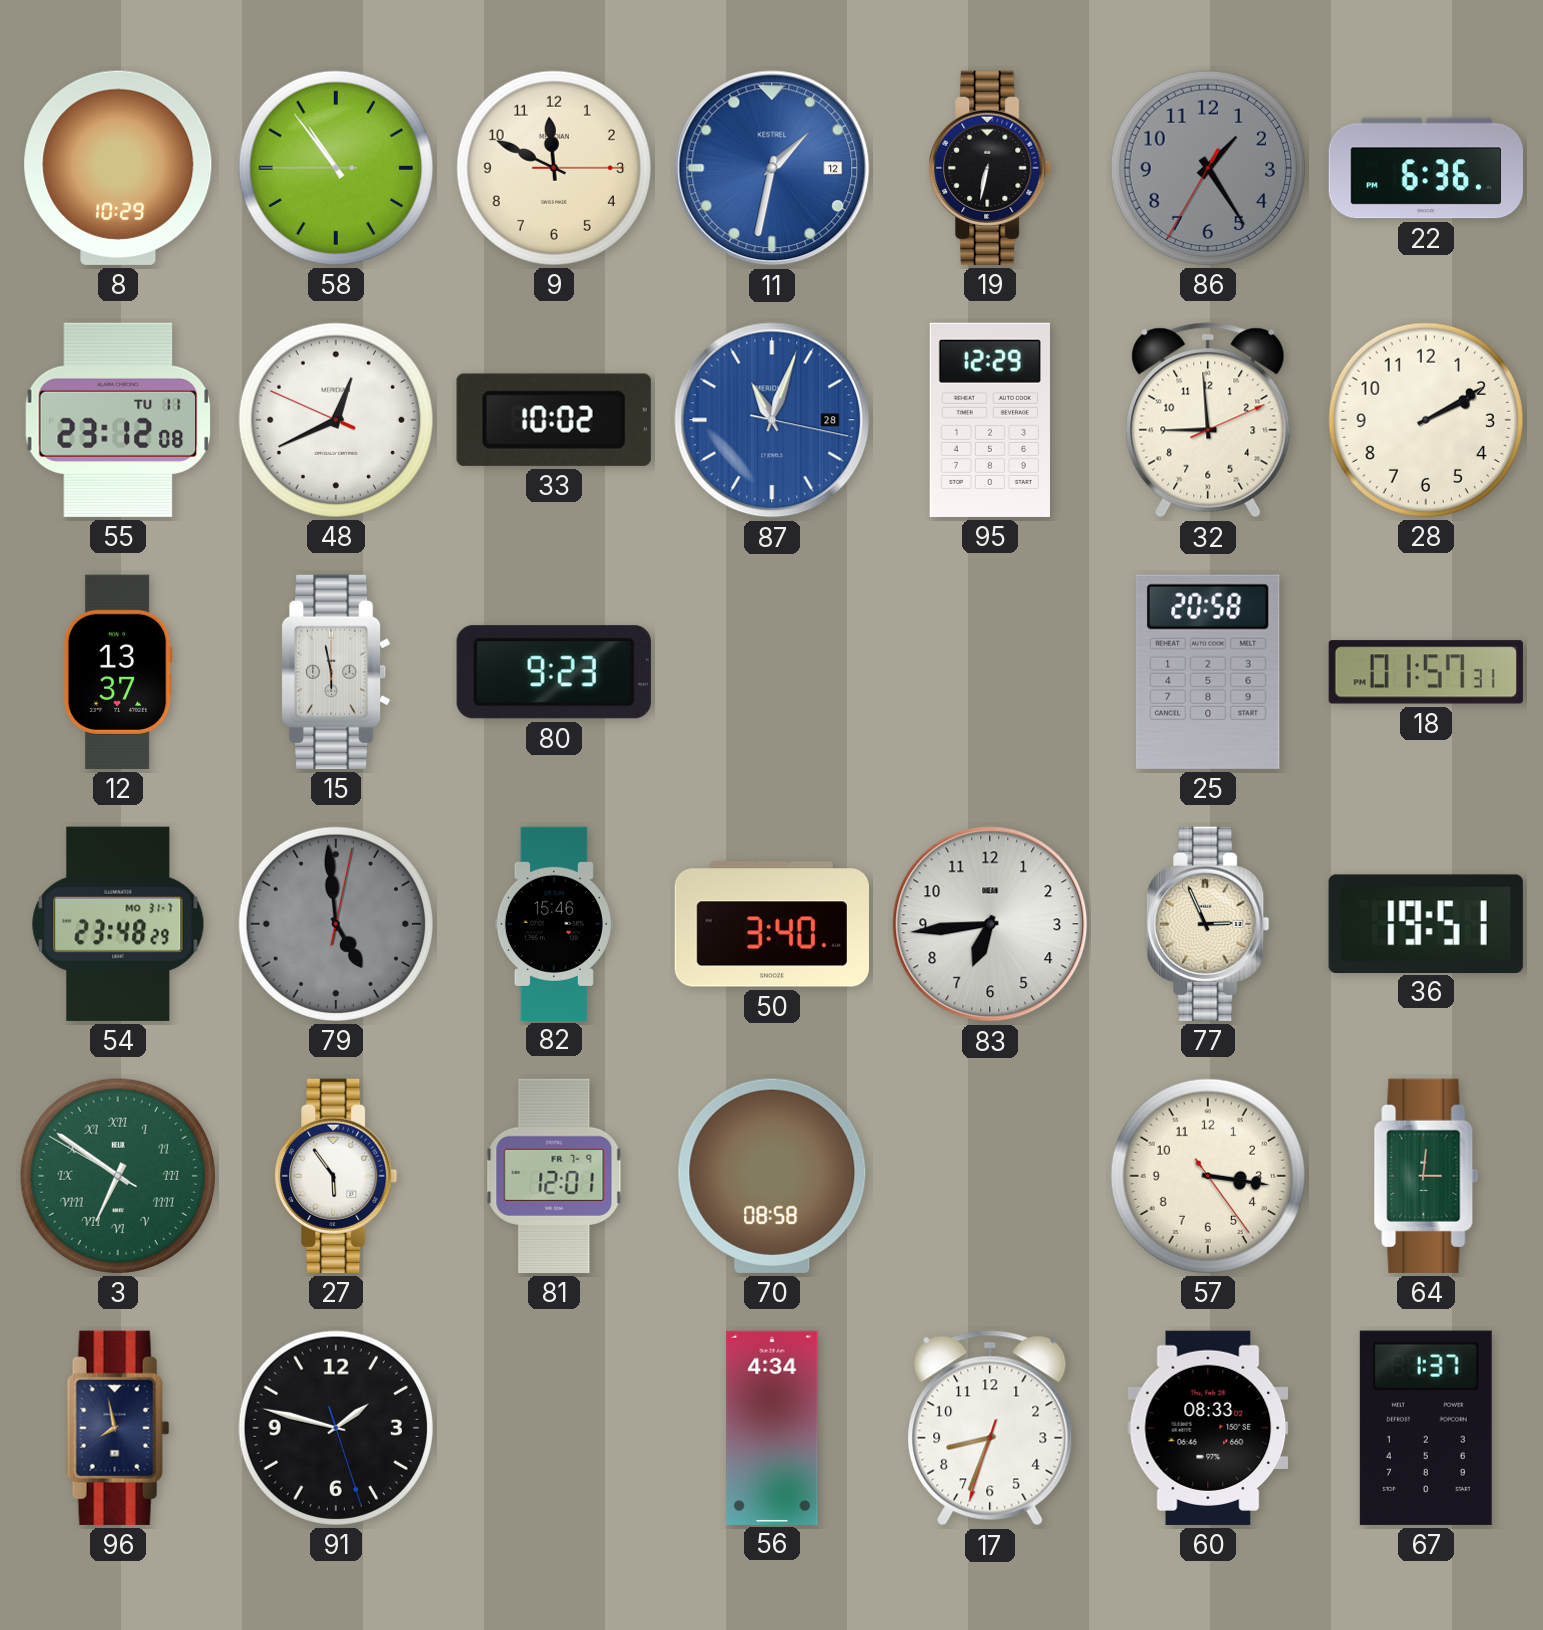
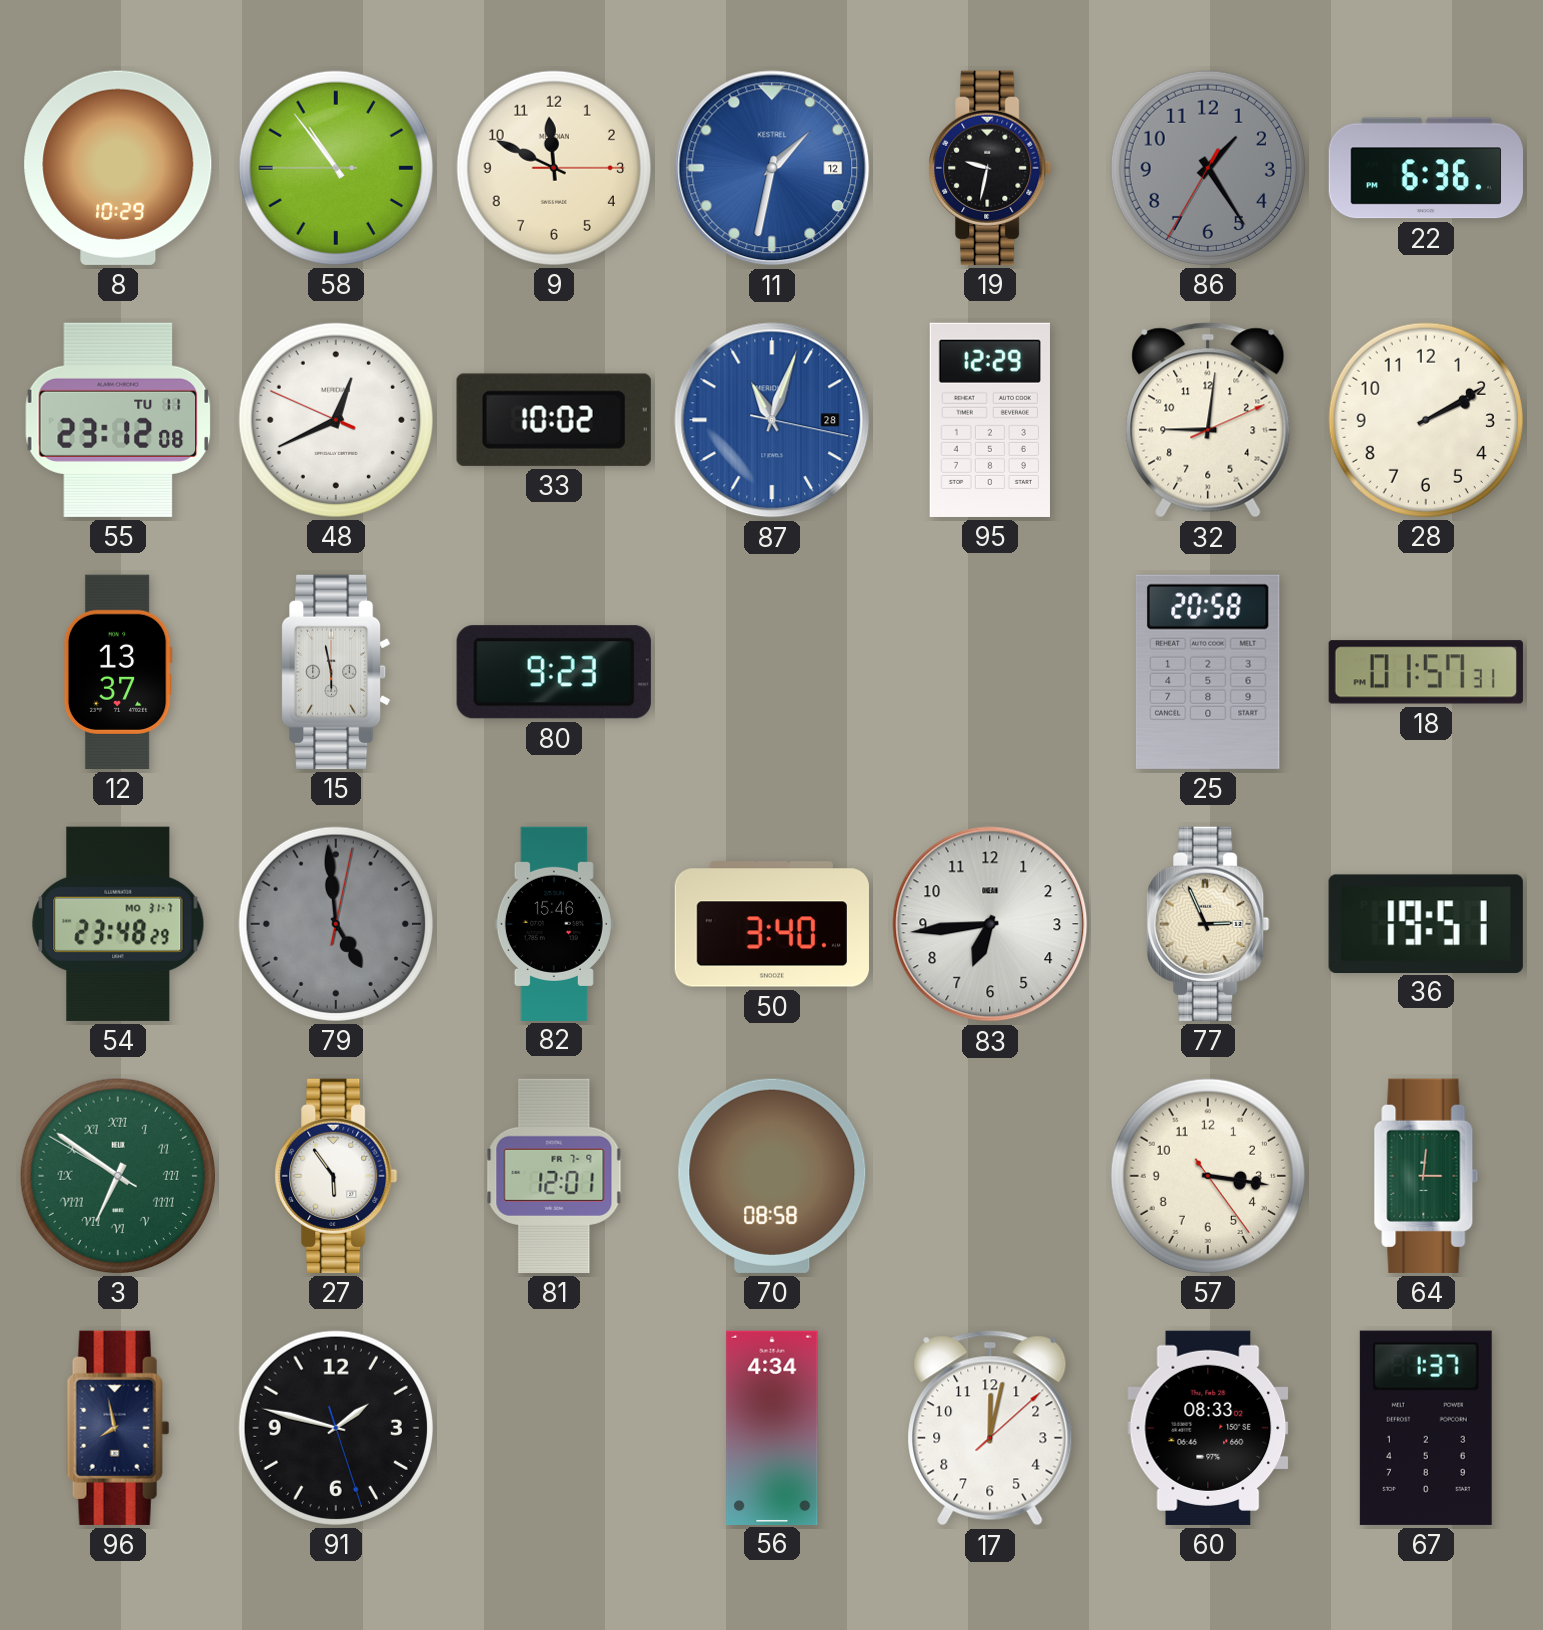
19: 6:32 -> 9:32
32: 8:59 -> 9:01
17: 8:33 -> 12:02
